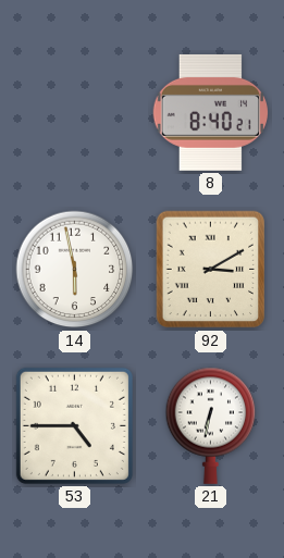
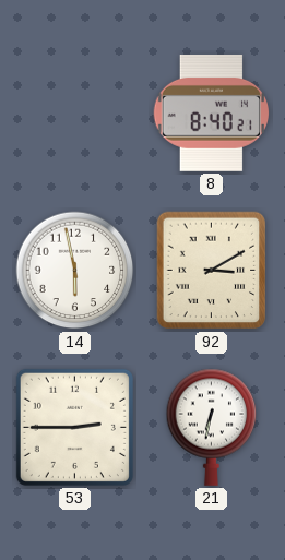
53: 4:45 -> 2:45
